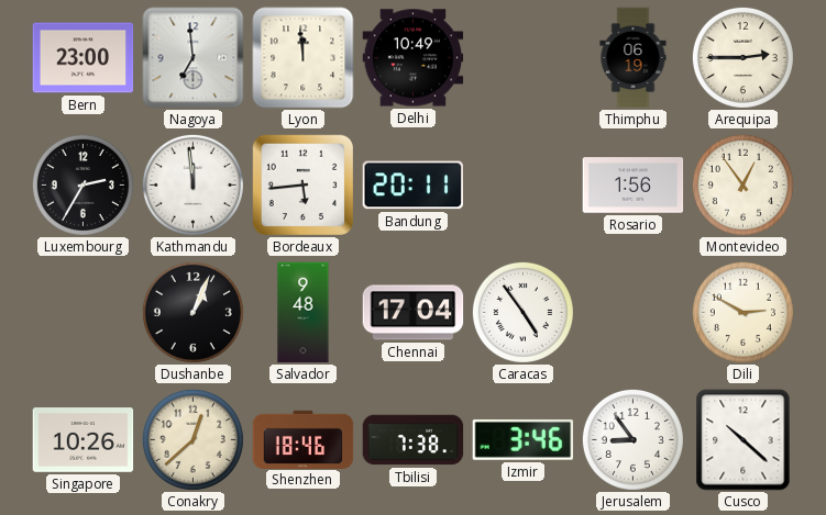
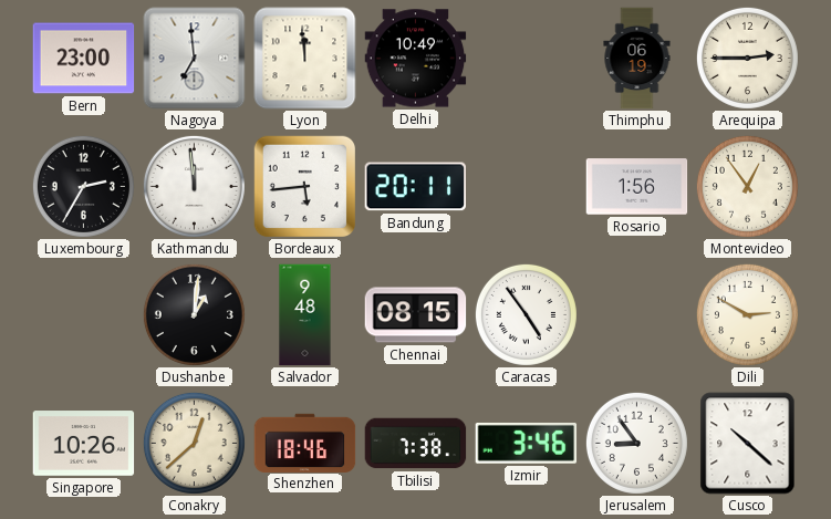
Dushanbe: 1:04 -> 1:01
Chennai: 17:04 -> 08:15
